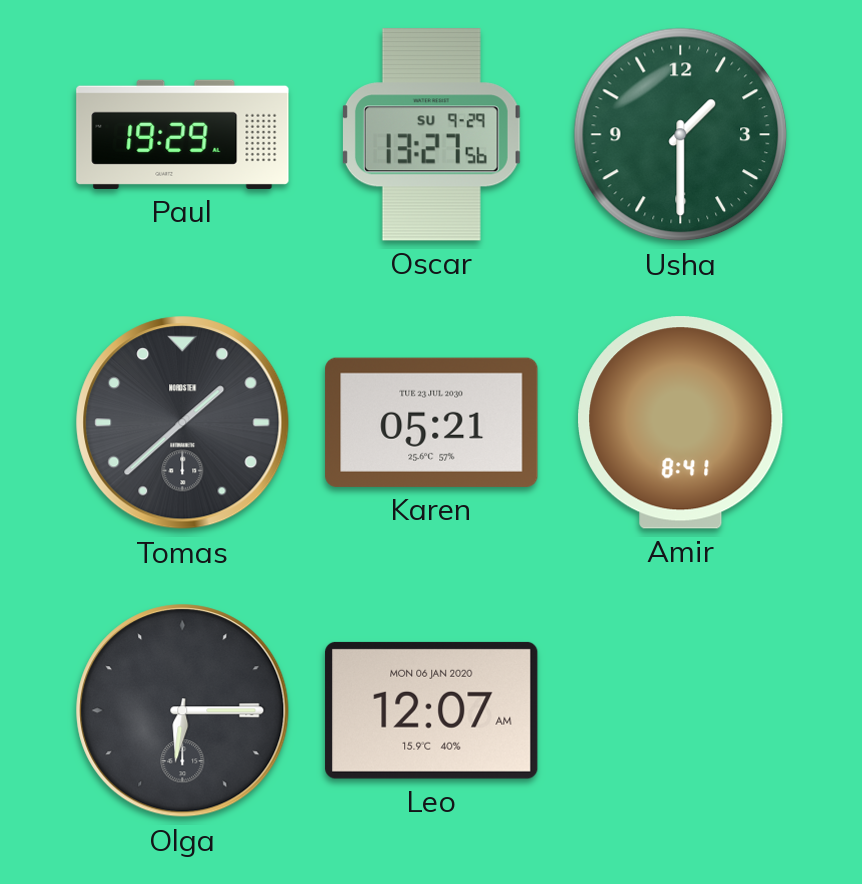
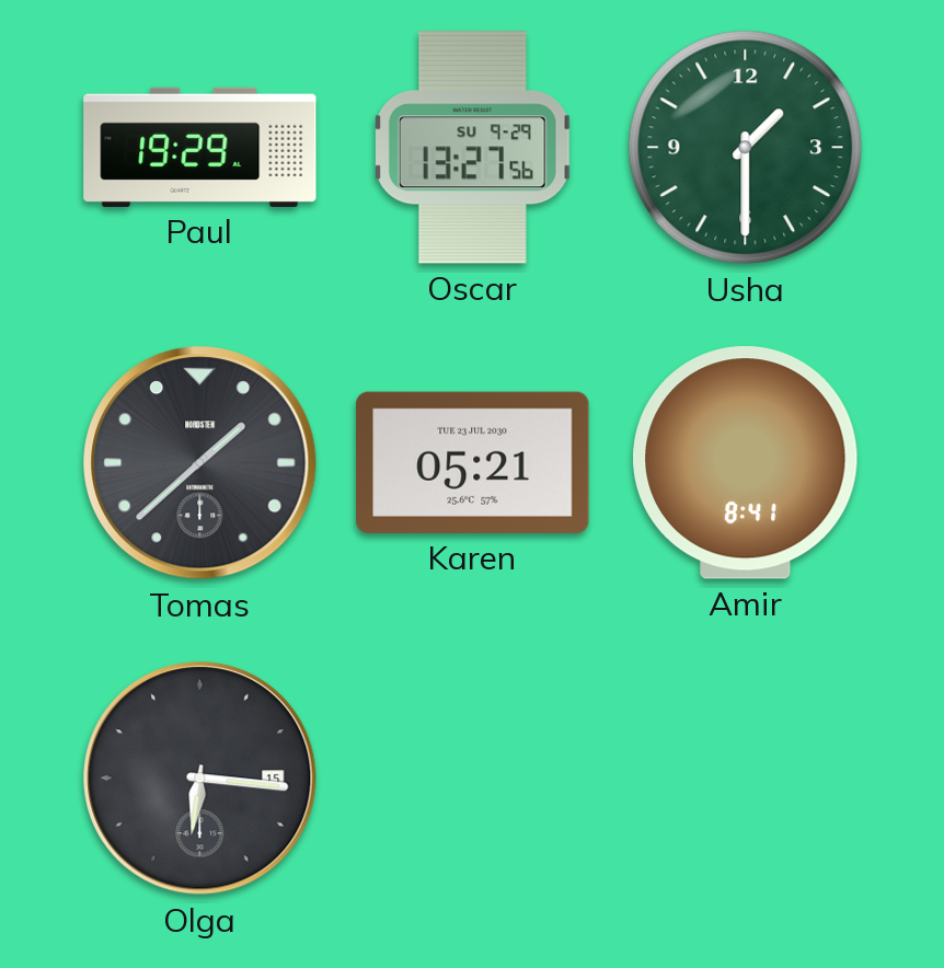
Olga: 6:15 -> 6:16
Leo: 12:07 -> none
